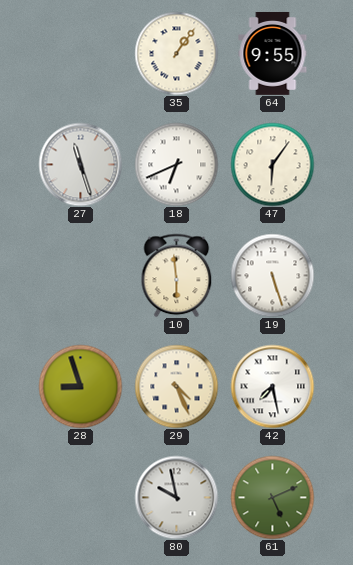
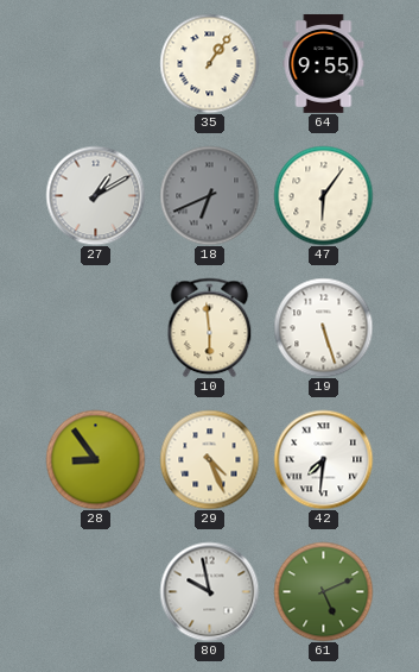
27: 11:27 -> 1:10
18 dial: white -> grey
28: 8:57 -> 8:54
42: 7:28 -> 7:31
